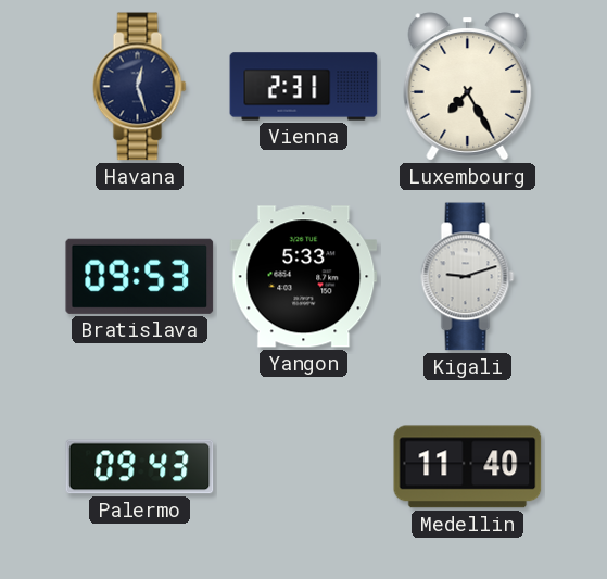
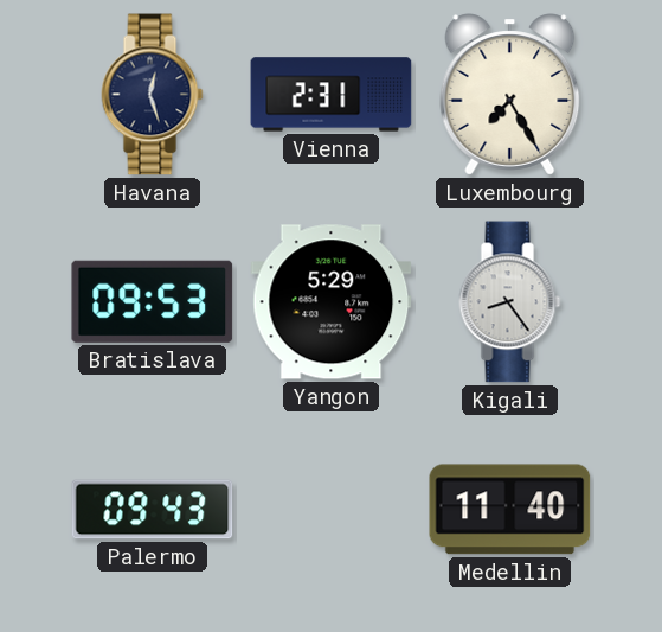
Yangon: 5:33 -> 5:29
Kigali: 9:12 -> 8:24
